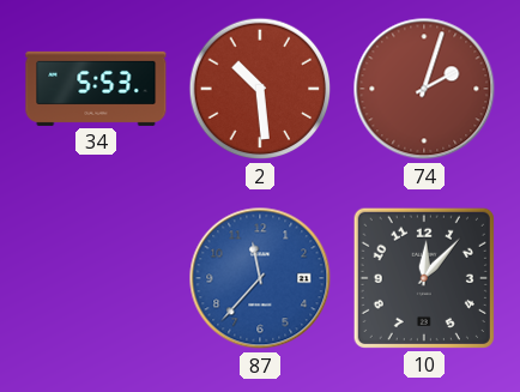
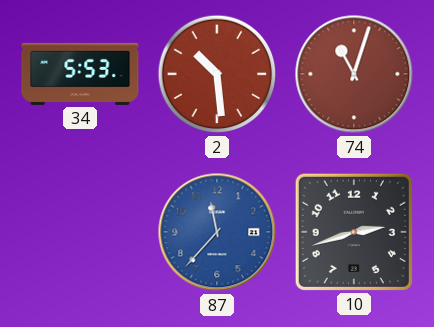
74: 2:03 -> 11:03
10: 12:07 -> 2:42
